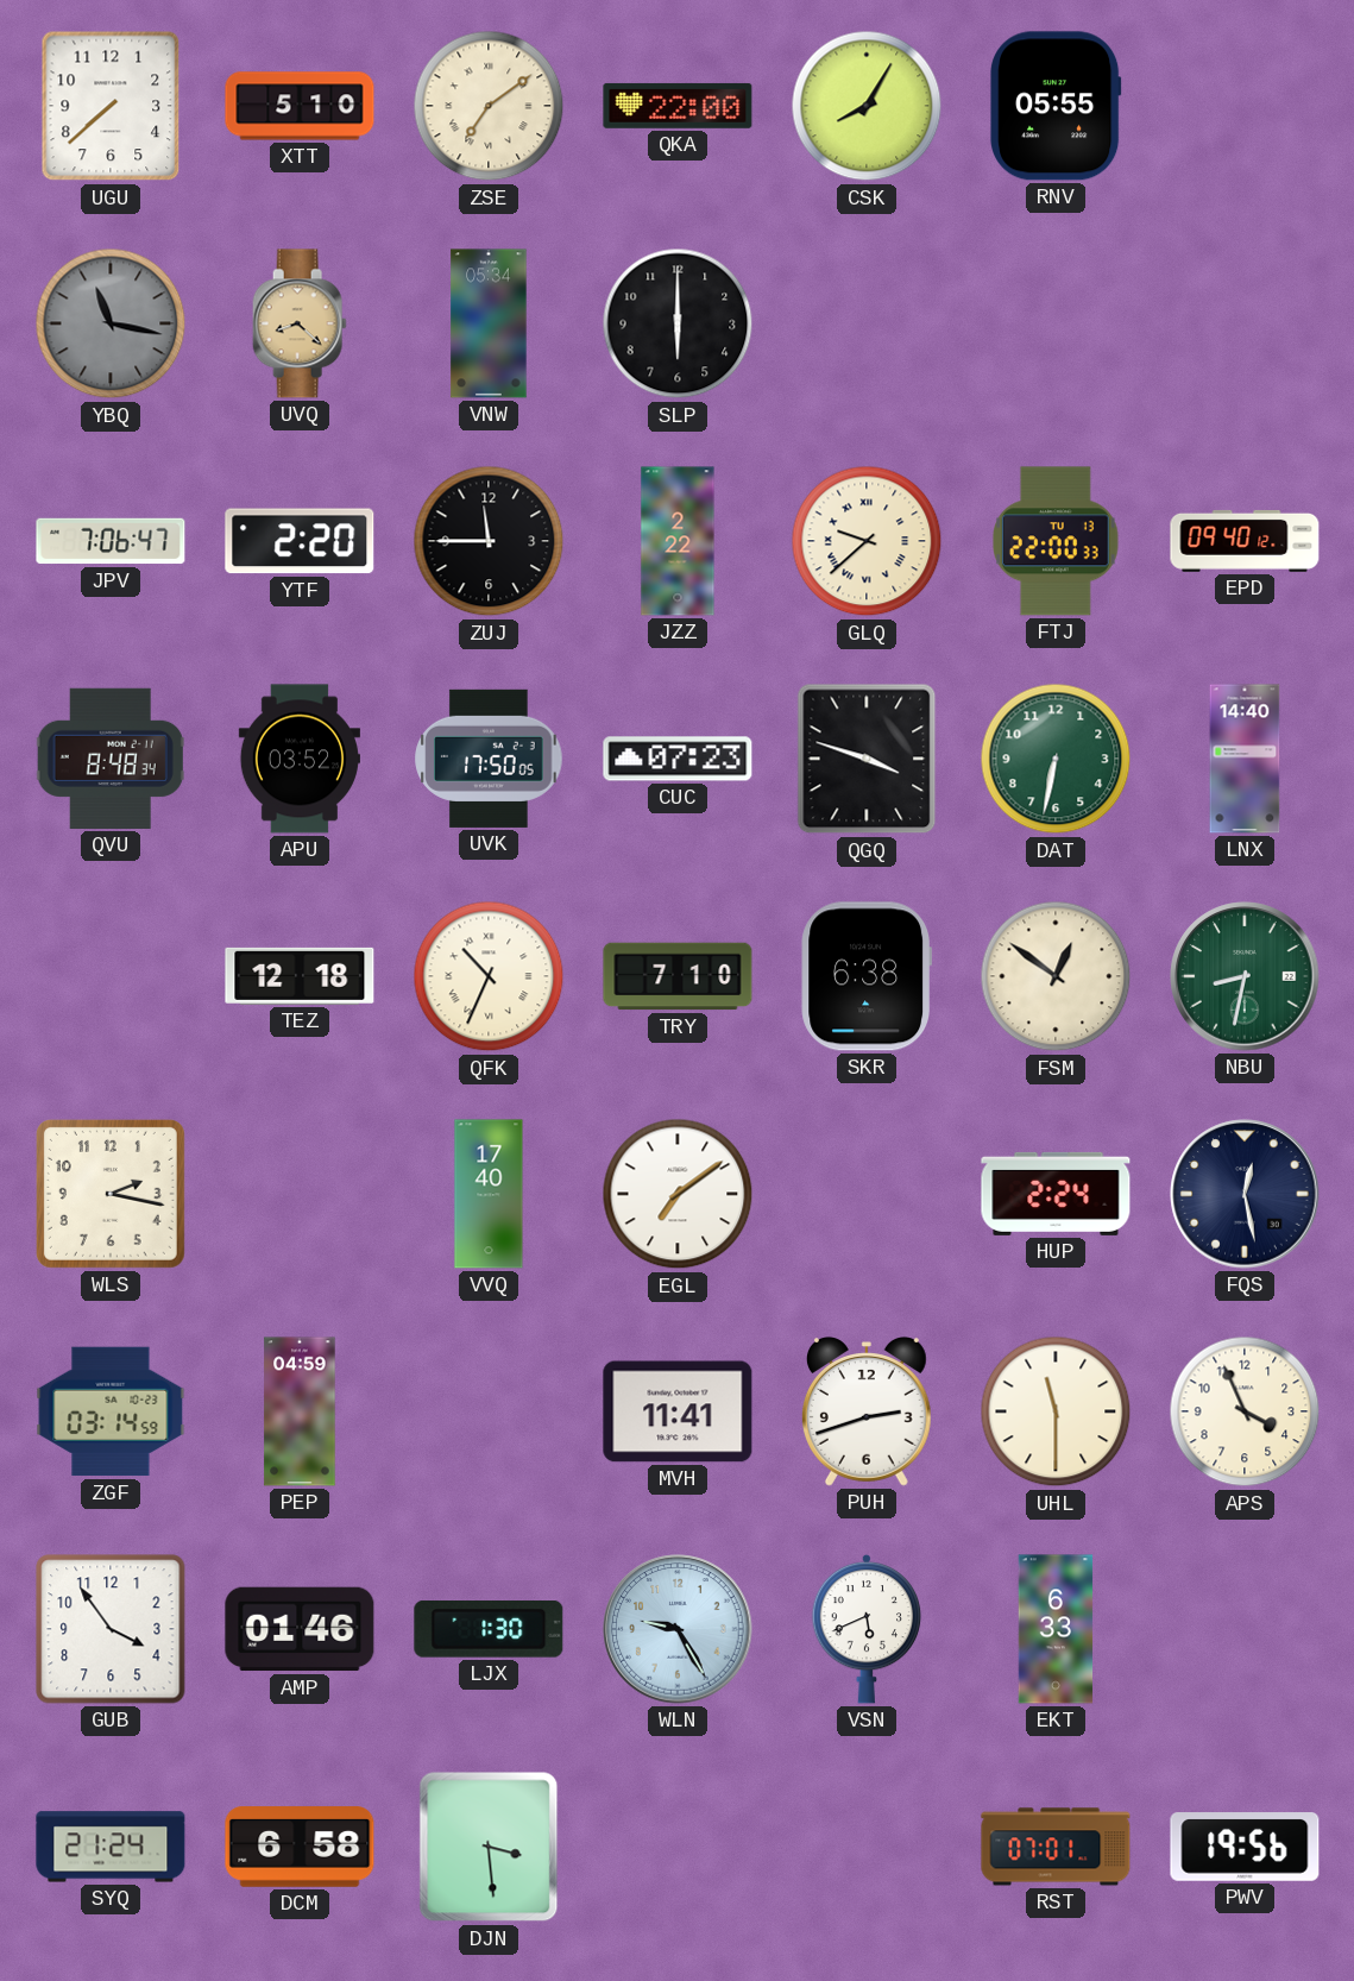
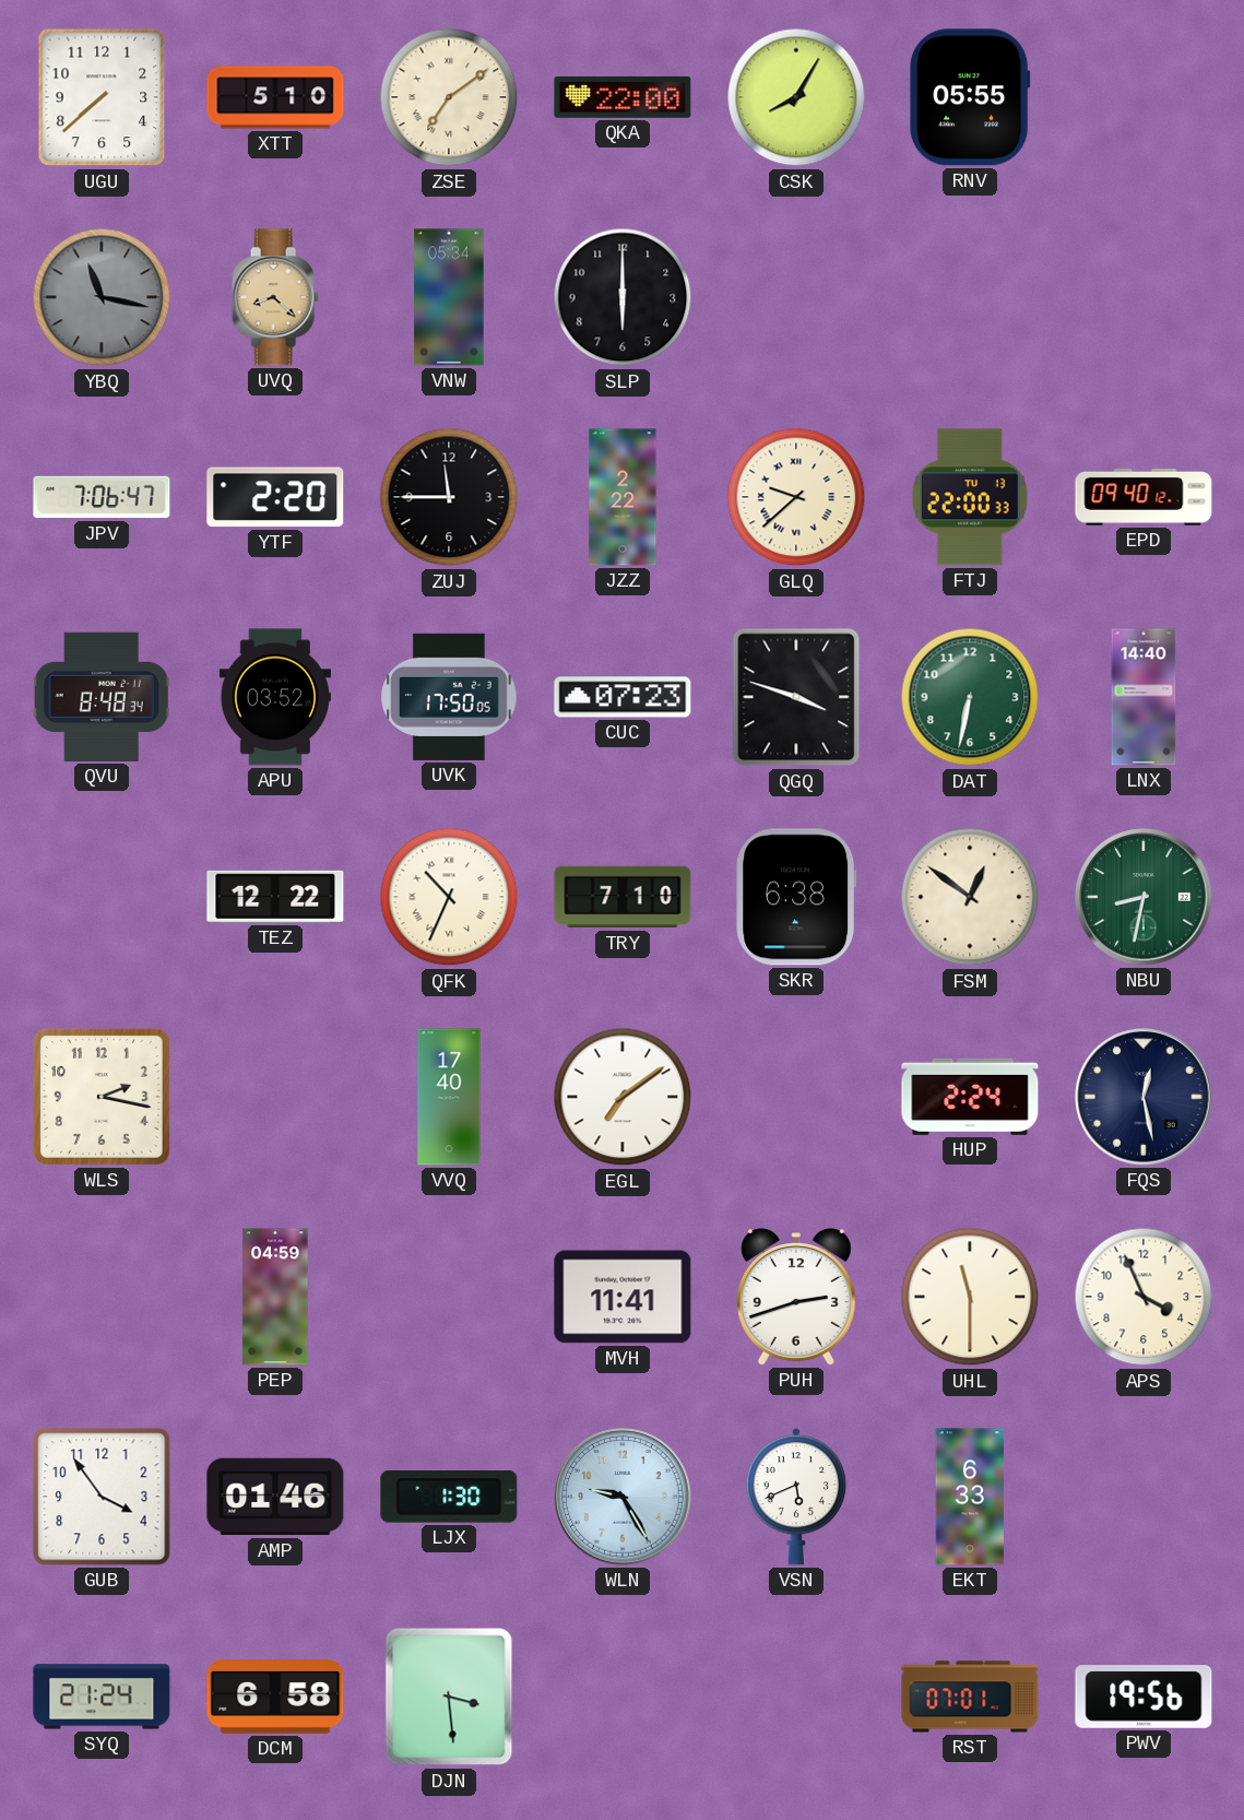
TEZ: 12:18 -> 12:22
ZGF: 03:14 -> none
